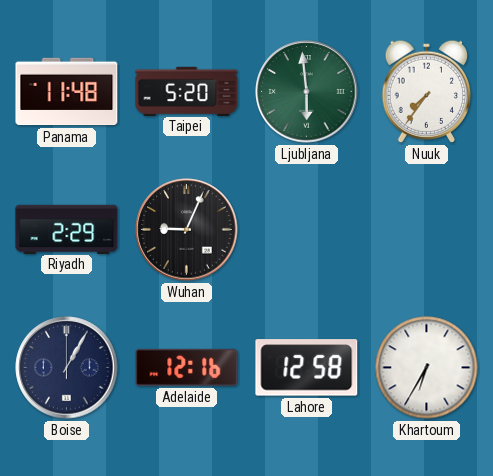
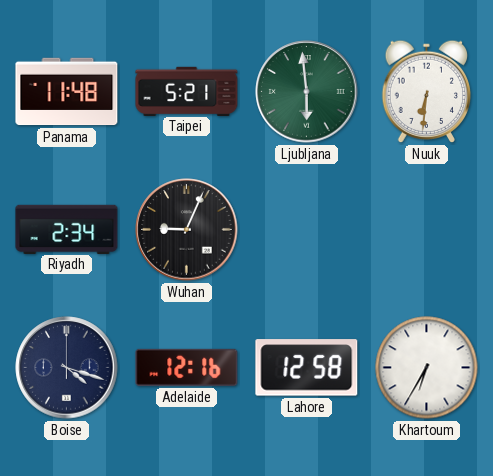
Taipei: 5:20 -> 5:21
Nuuk: 7:36 -> 6:31
Riyadh: 2:29 -> 2:34
Boise: 1:05 -> 4:18
